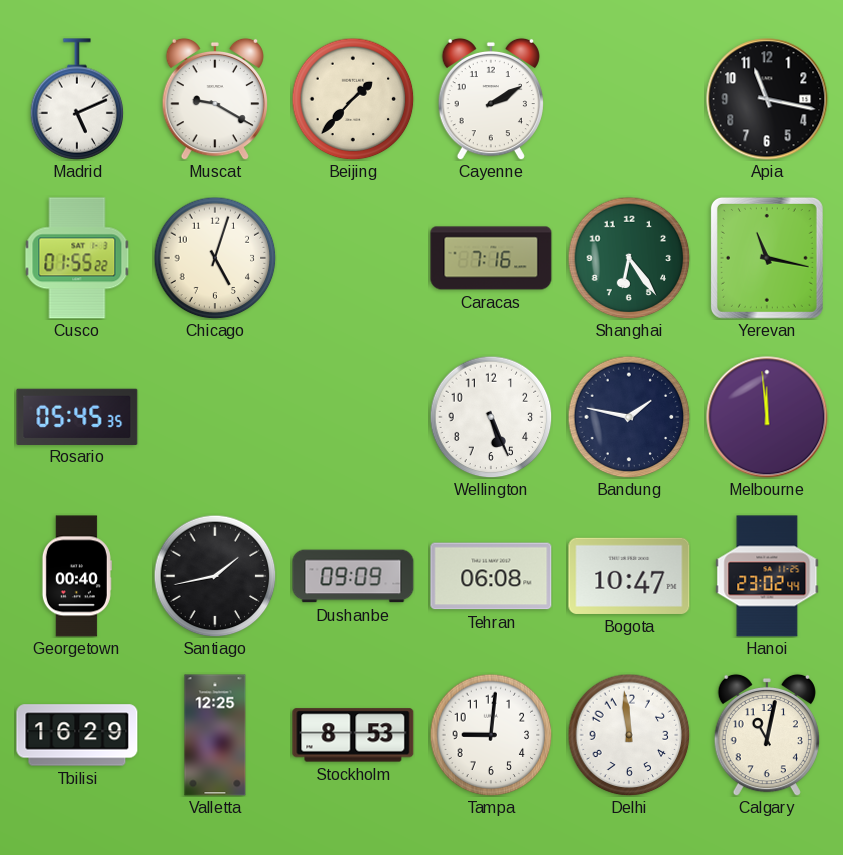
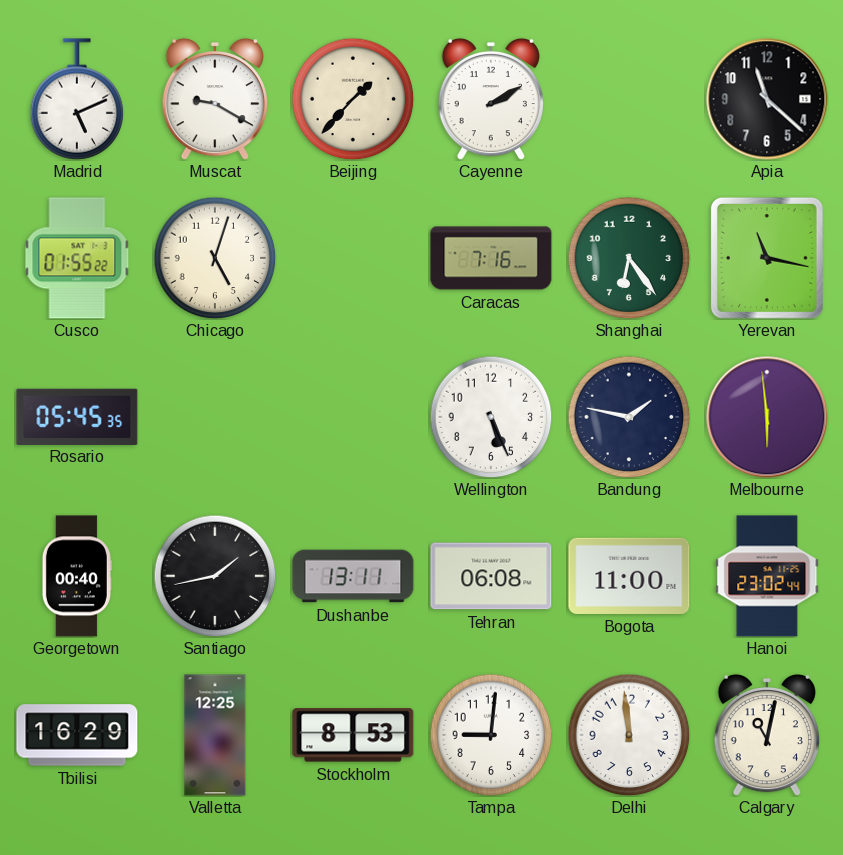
Apia: 11:17 -> 11:22
Melbourne: 11:59 -> 5:59
Dushanbe: 09:09 -> 13:11
Bogota: 10:47 -> 11:00
